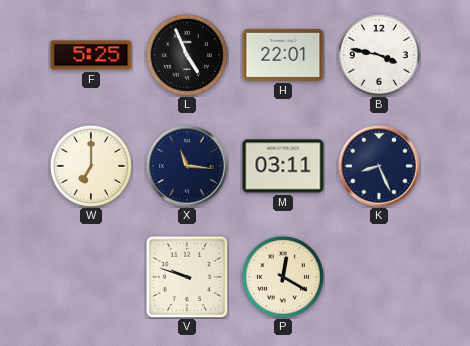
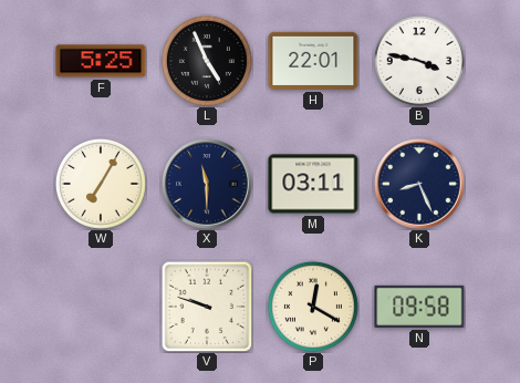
W: 7:00 -> 7:05
X: 11:16 -> 11:30
N: none -> 09:58
